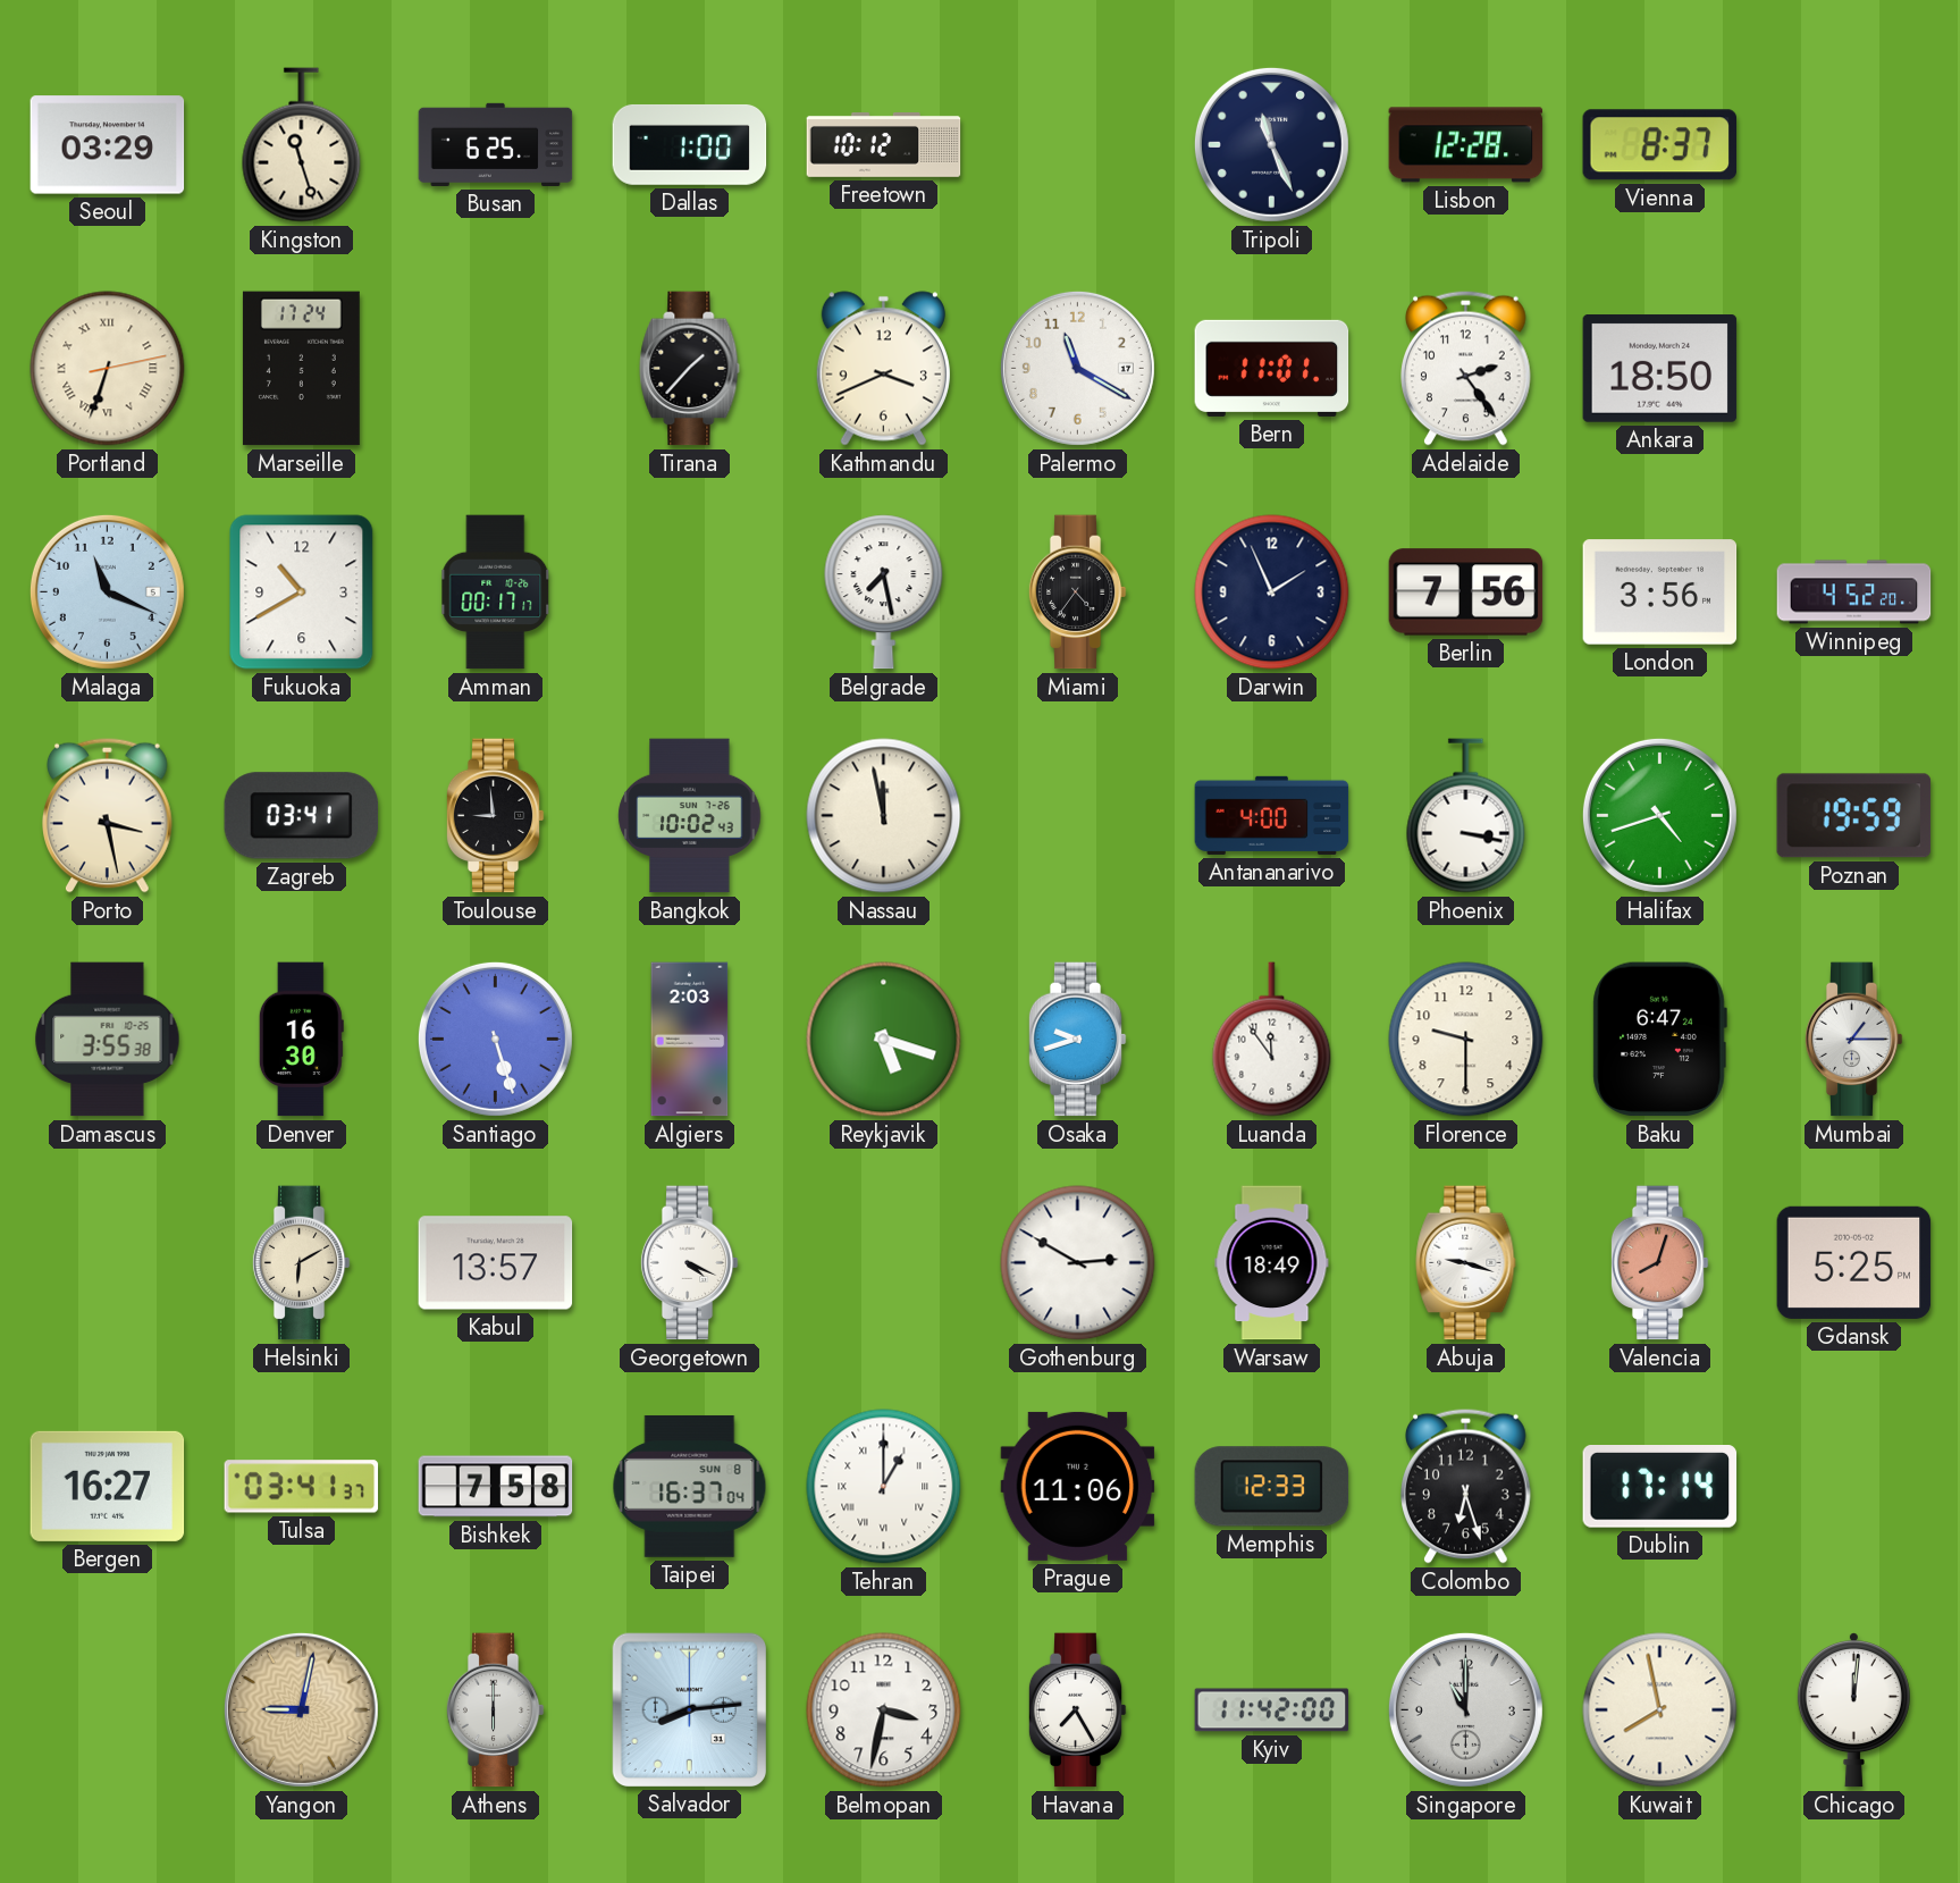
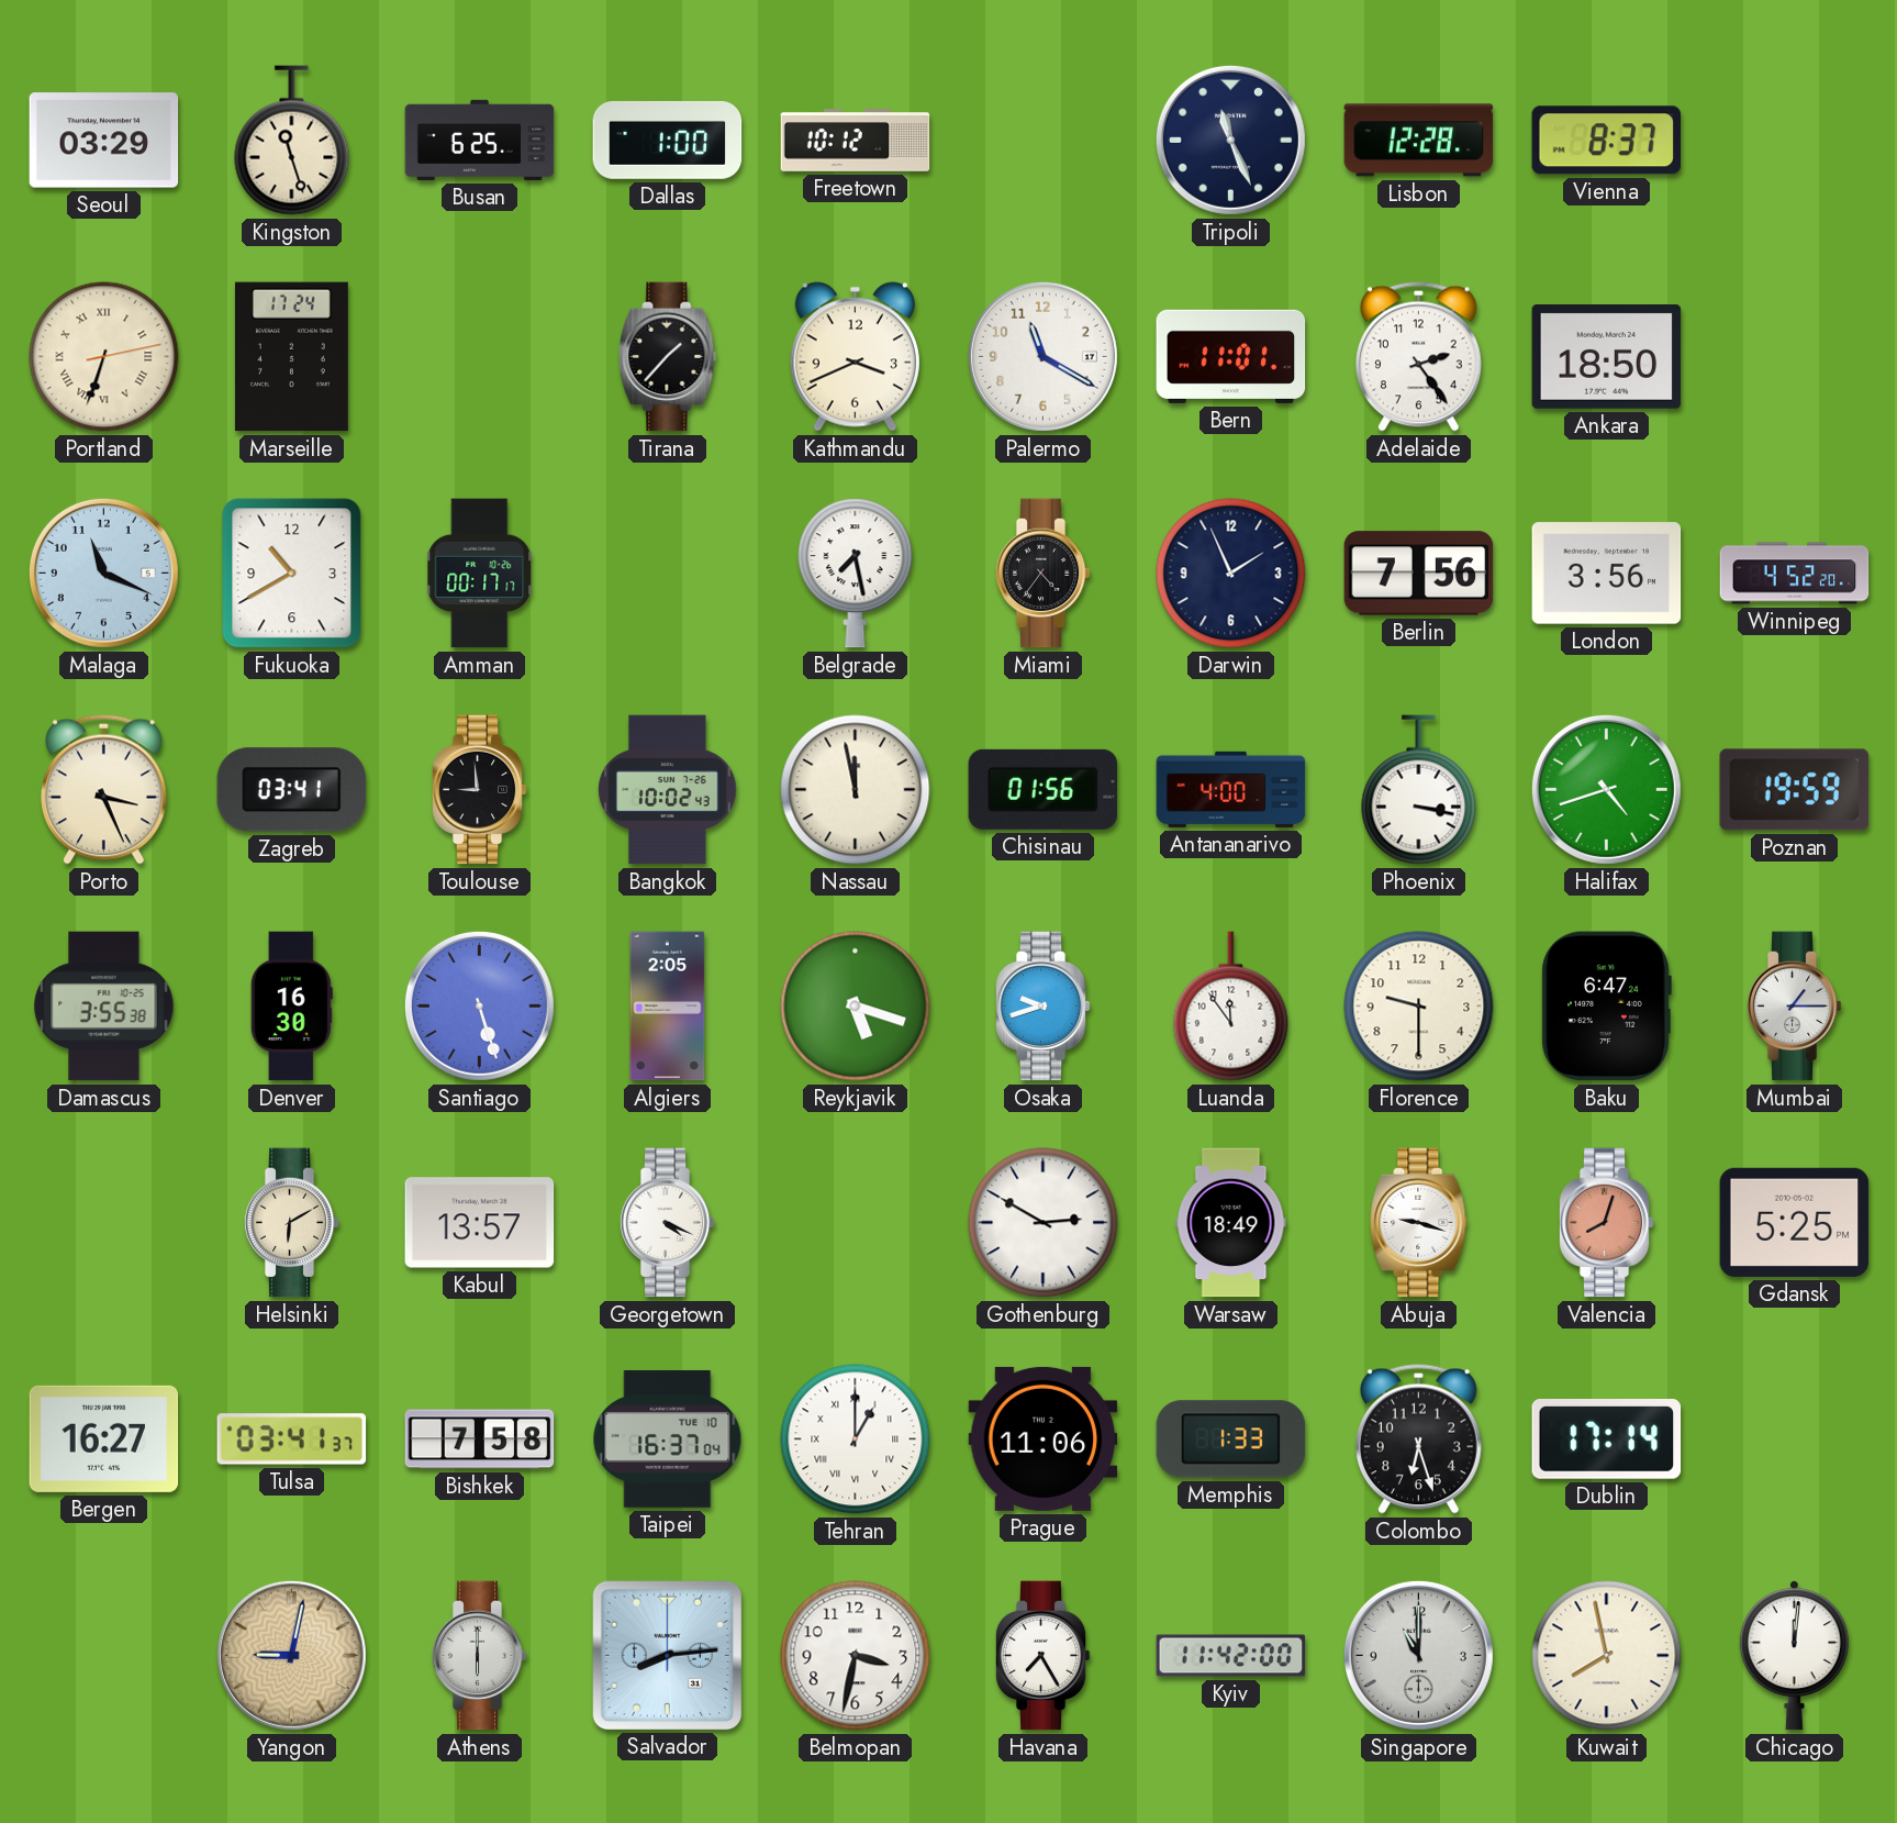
Porto: 3:28 -> 3:26
Chisinau: none -> 01:56
Algiers: 2:03 -> 2:05
Taipei date: SUN 8 -> TUE 10
Memphis: 12:33 -> 1:33
